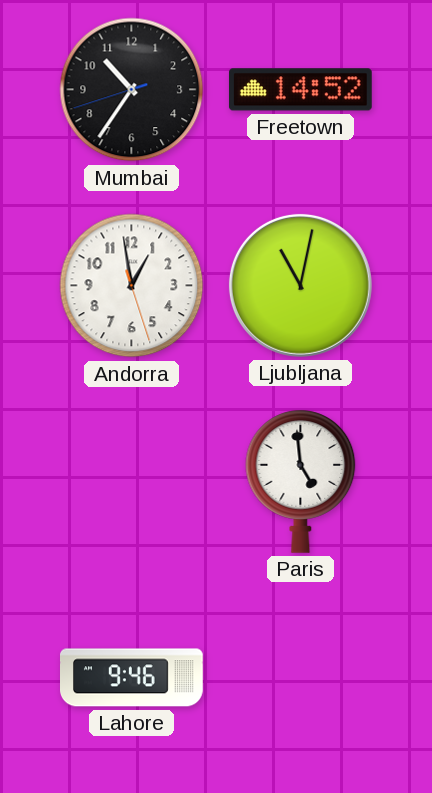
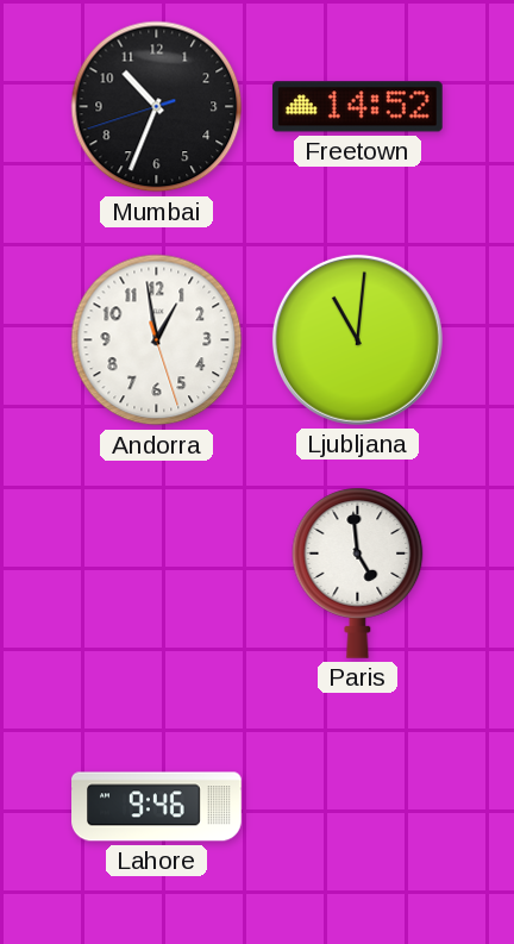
Mumbai: 10:35 -> 10:33
Ljubljana: 11:02 -> 11:01
